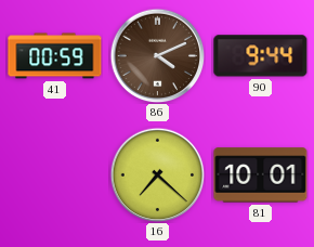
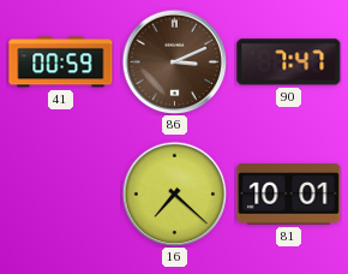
86: 4:11 -> 3:11
90: 9:44 -> 7:47
